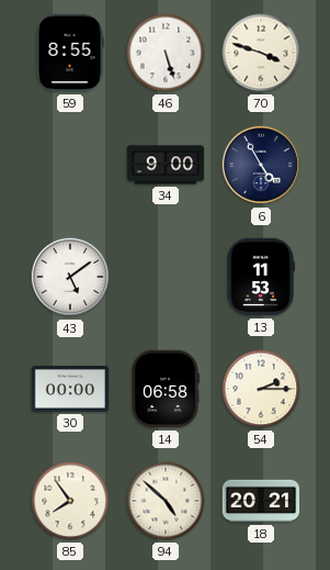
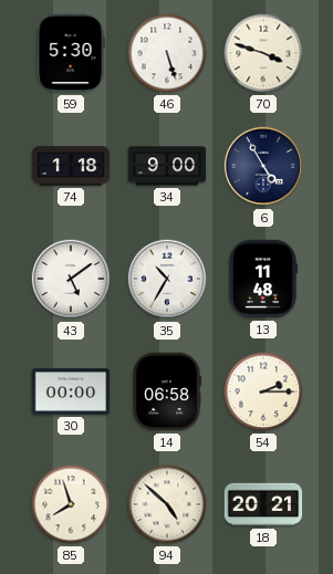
59: 8:55 -> 5:30
74: none -> 1:18
35: none -> 10:35
13: 11:53 -> 11:48
85: 7:54 -> 7:57
